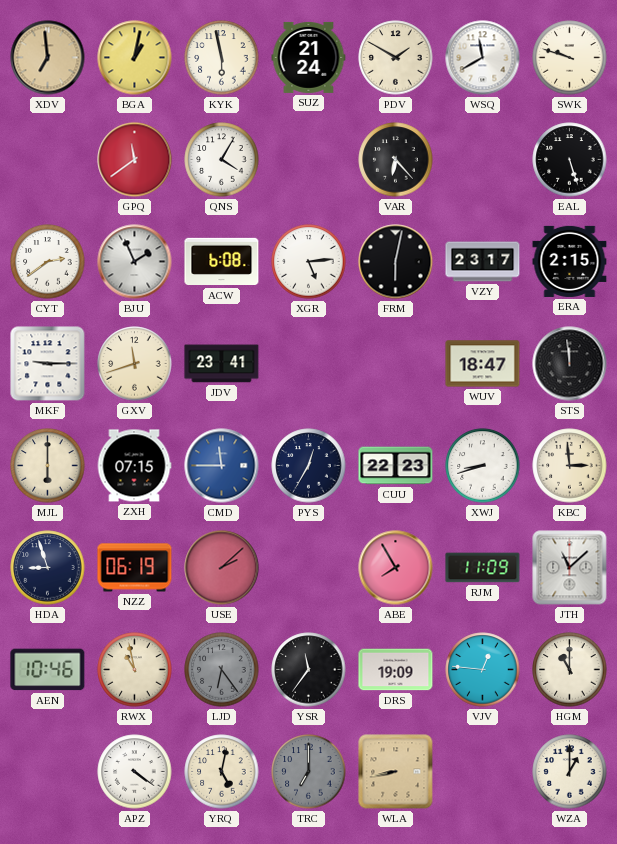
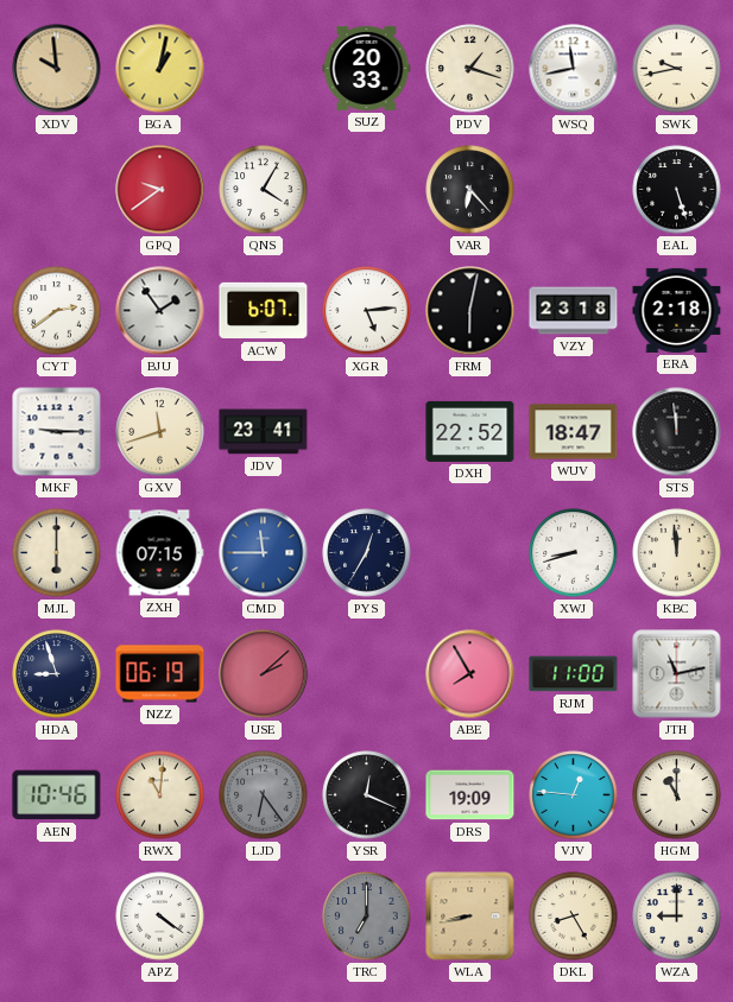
XDV: 6:59 -> 9:59
KYK: 5:58 -> none
SUZ: 21:24 -> 20:33
PDV: 1:50 -> 1:18
WSQ: 11:40 -> 11:43
SWK: 9:48 -> 9:43
GPQ: 11:39 -> 9:39
BJU: 1:56 -> 1:54
ACW: 6:08 -> 6:07
VZY: 23:17 -> 23:18
ERA: 2:15 -> 2:18
DXH: none -> 22:52
CUU: 22:23 -> none
KBC: 2:59 -> 11:59
RJM: 11:09 -> 11:00
JTH: 11:08 -> 11:13
RWX: 10:58 -> 11:01
YSR: 11:36 -> 12:19
YRQ: 5:02 -> none
DKL: none -> 8:25
WZA: 1:00 -> 9:00
